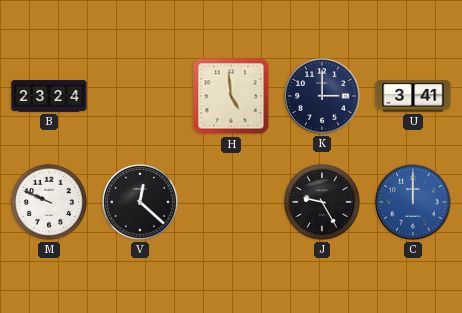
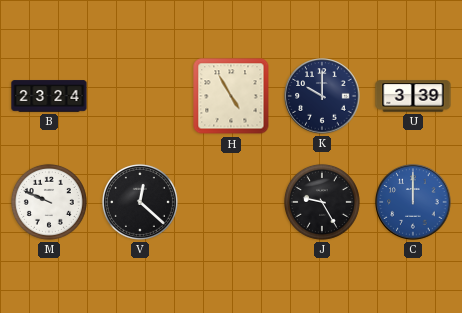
H: 4:59 -> 4:55
K: 3:00 -> 10:00
U: 3:41 -> 3:39
